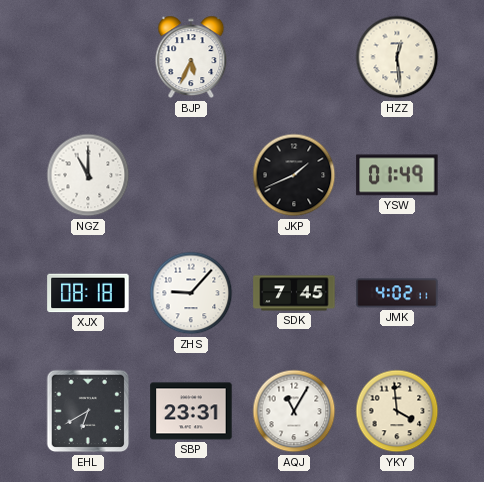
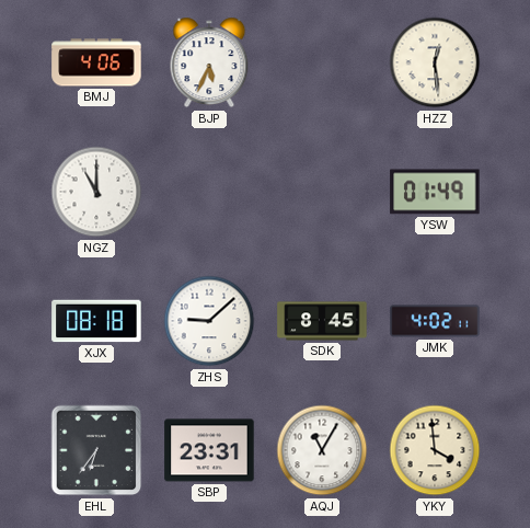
BMJ: none -> 4:06
JKP: 1:41 -> none
ZHS: 9:07 -> 9:08
SDK: 7:45 -> 8:45
EHL: 6:40 -> 6:36
